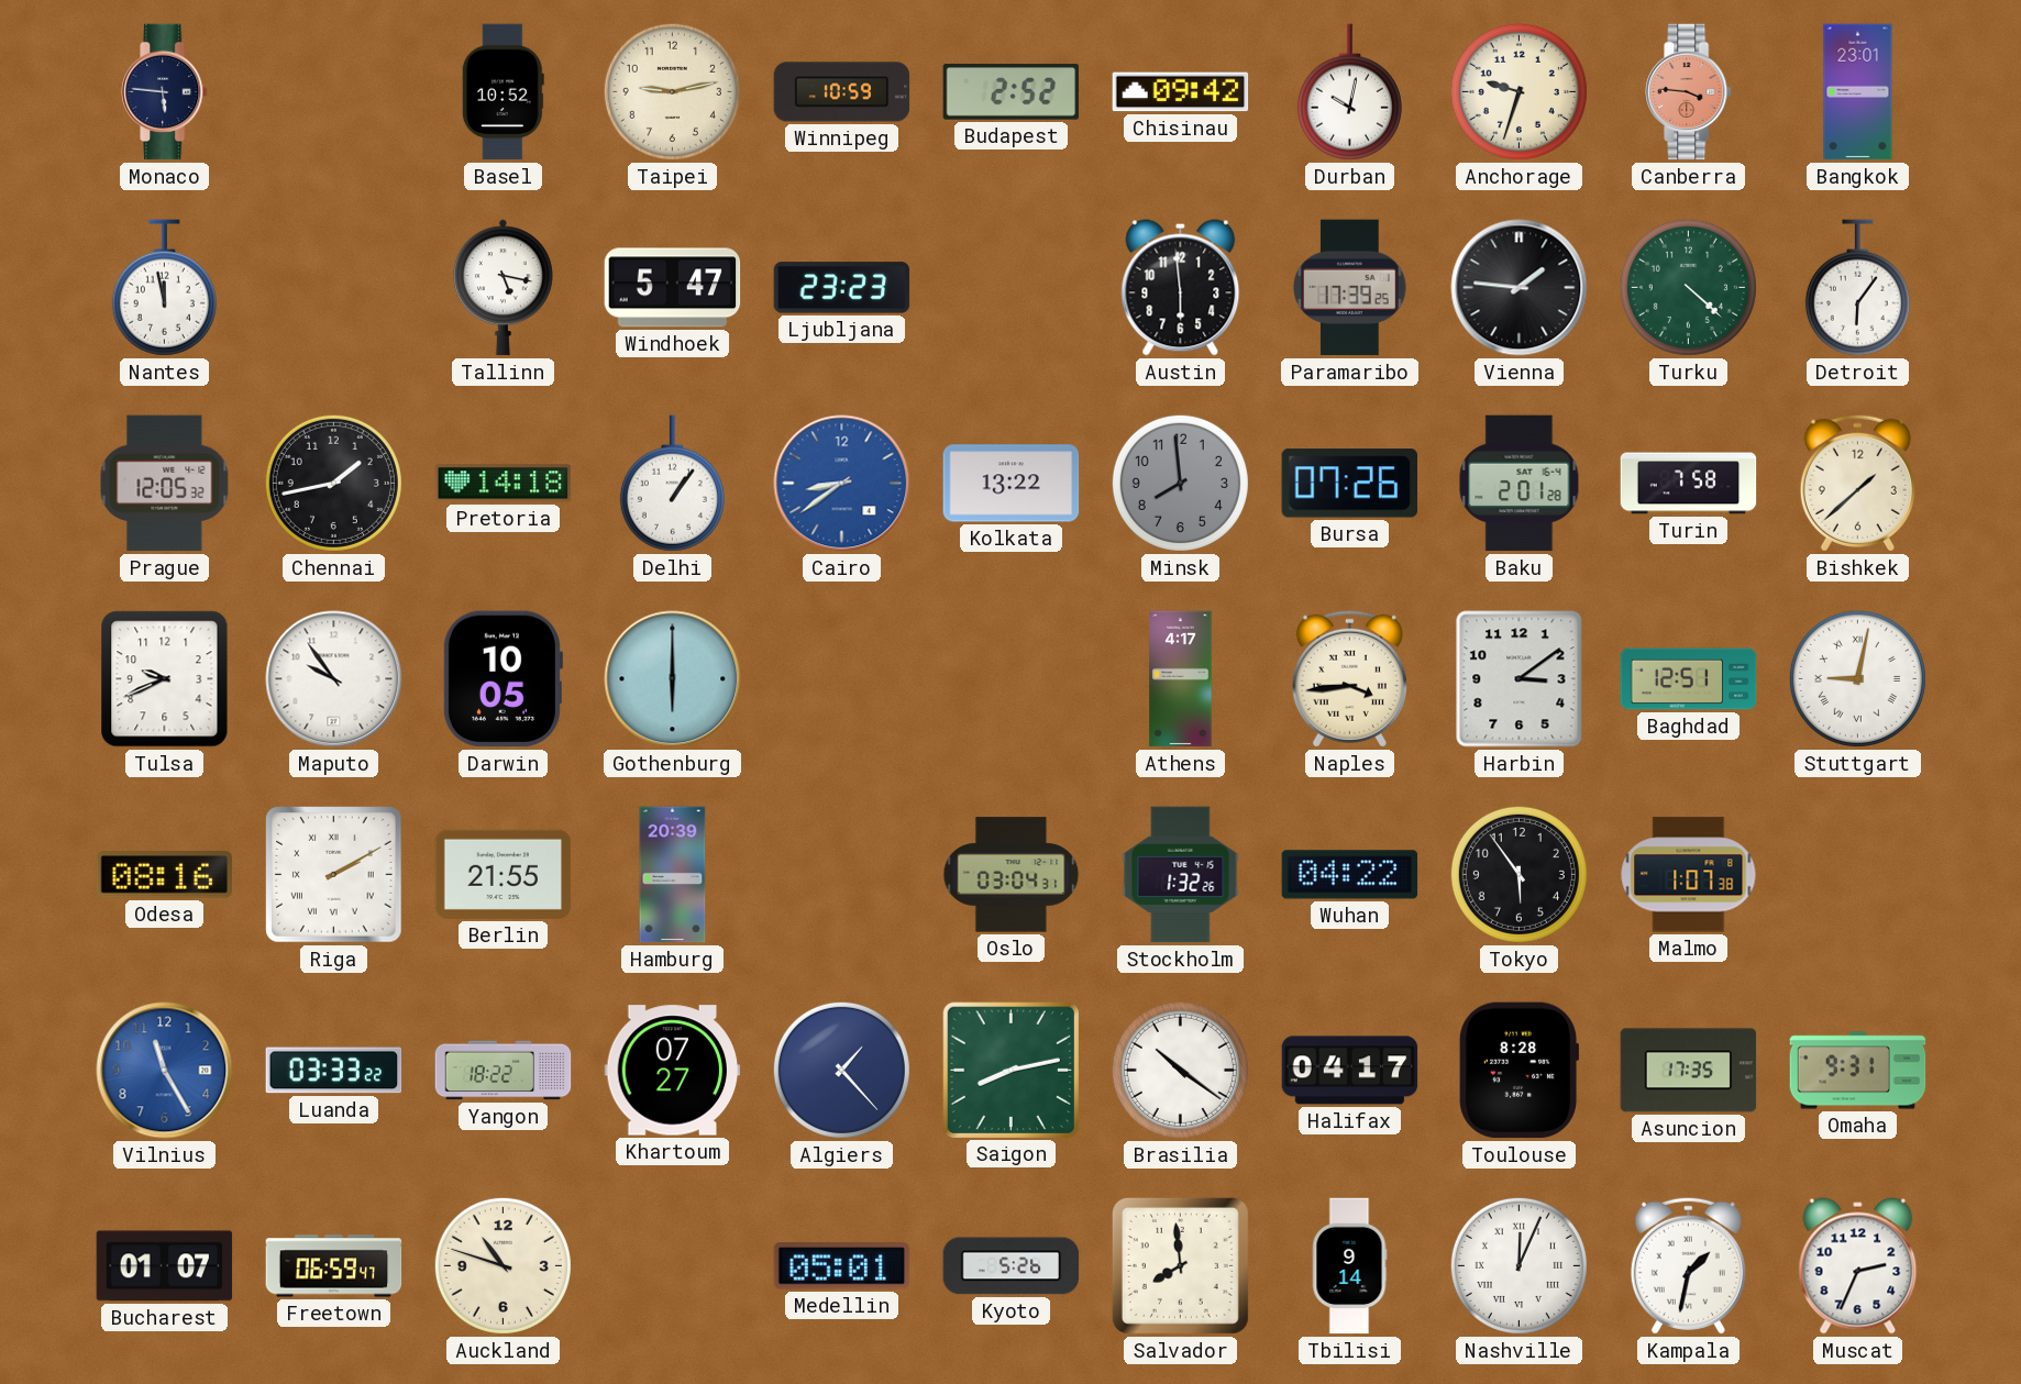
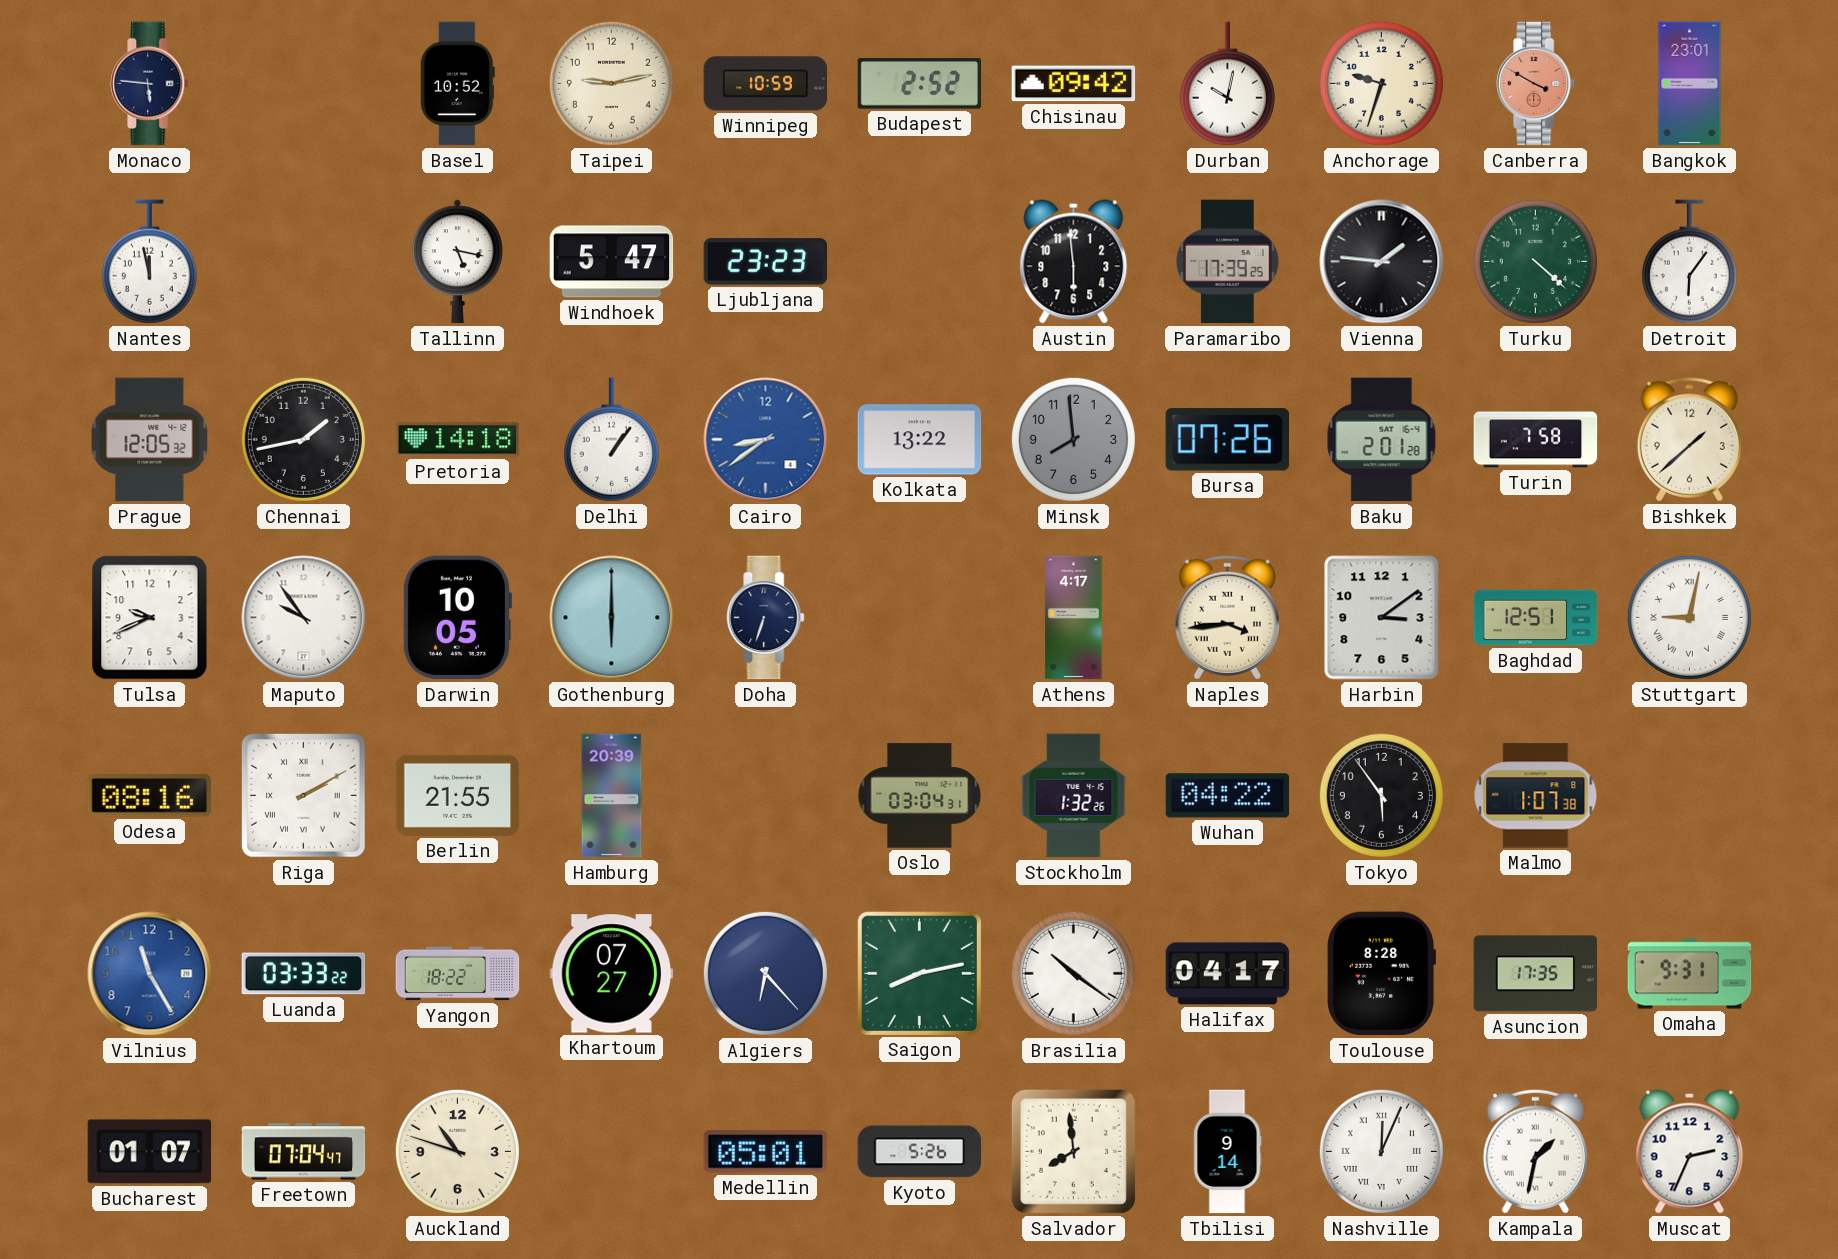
Canberra: 3:46 -> 3:50
Doha: none -> 6:33
Algiers: 1:23 -> 6:23
Freetown: 06:59 -> 07:04
